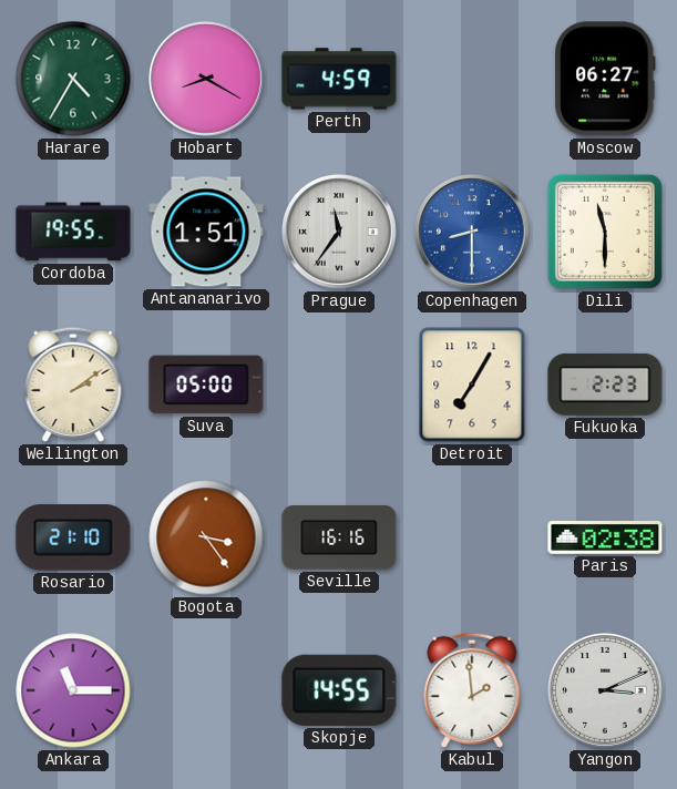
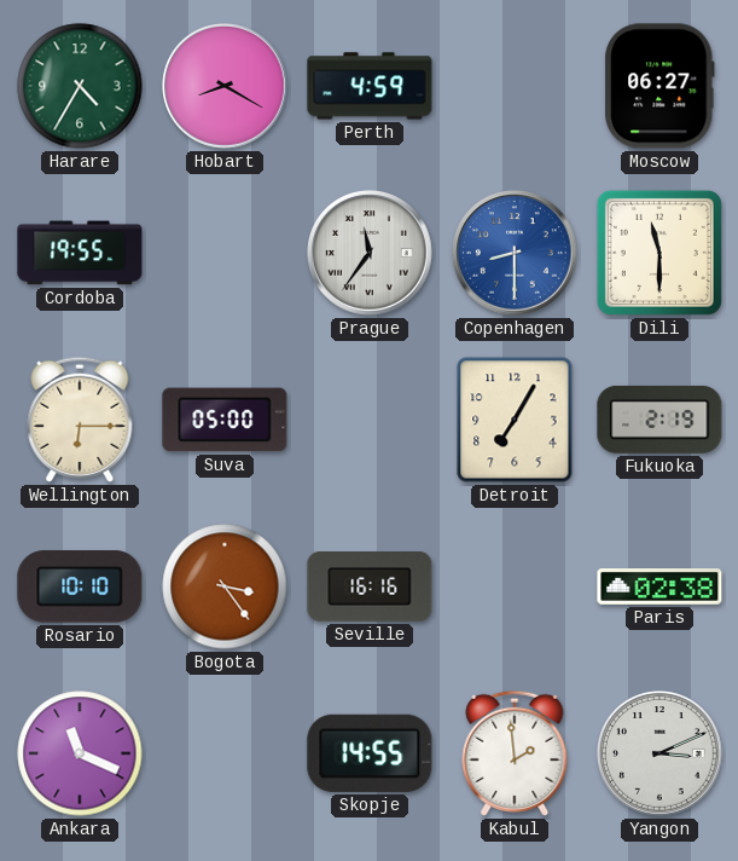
Antananarivo: 1:51 -> none
Wellington: 2:09 -> 6:15
Fukuoka: 2:23 -> 2:19
Rosario: 21:10 -> 10:10
Ankara: 11:15 -> 11:19
